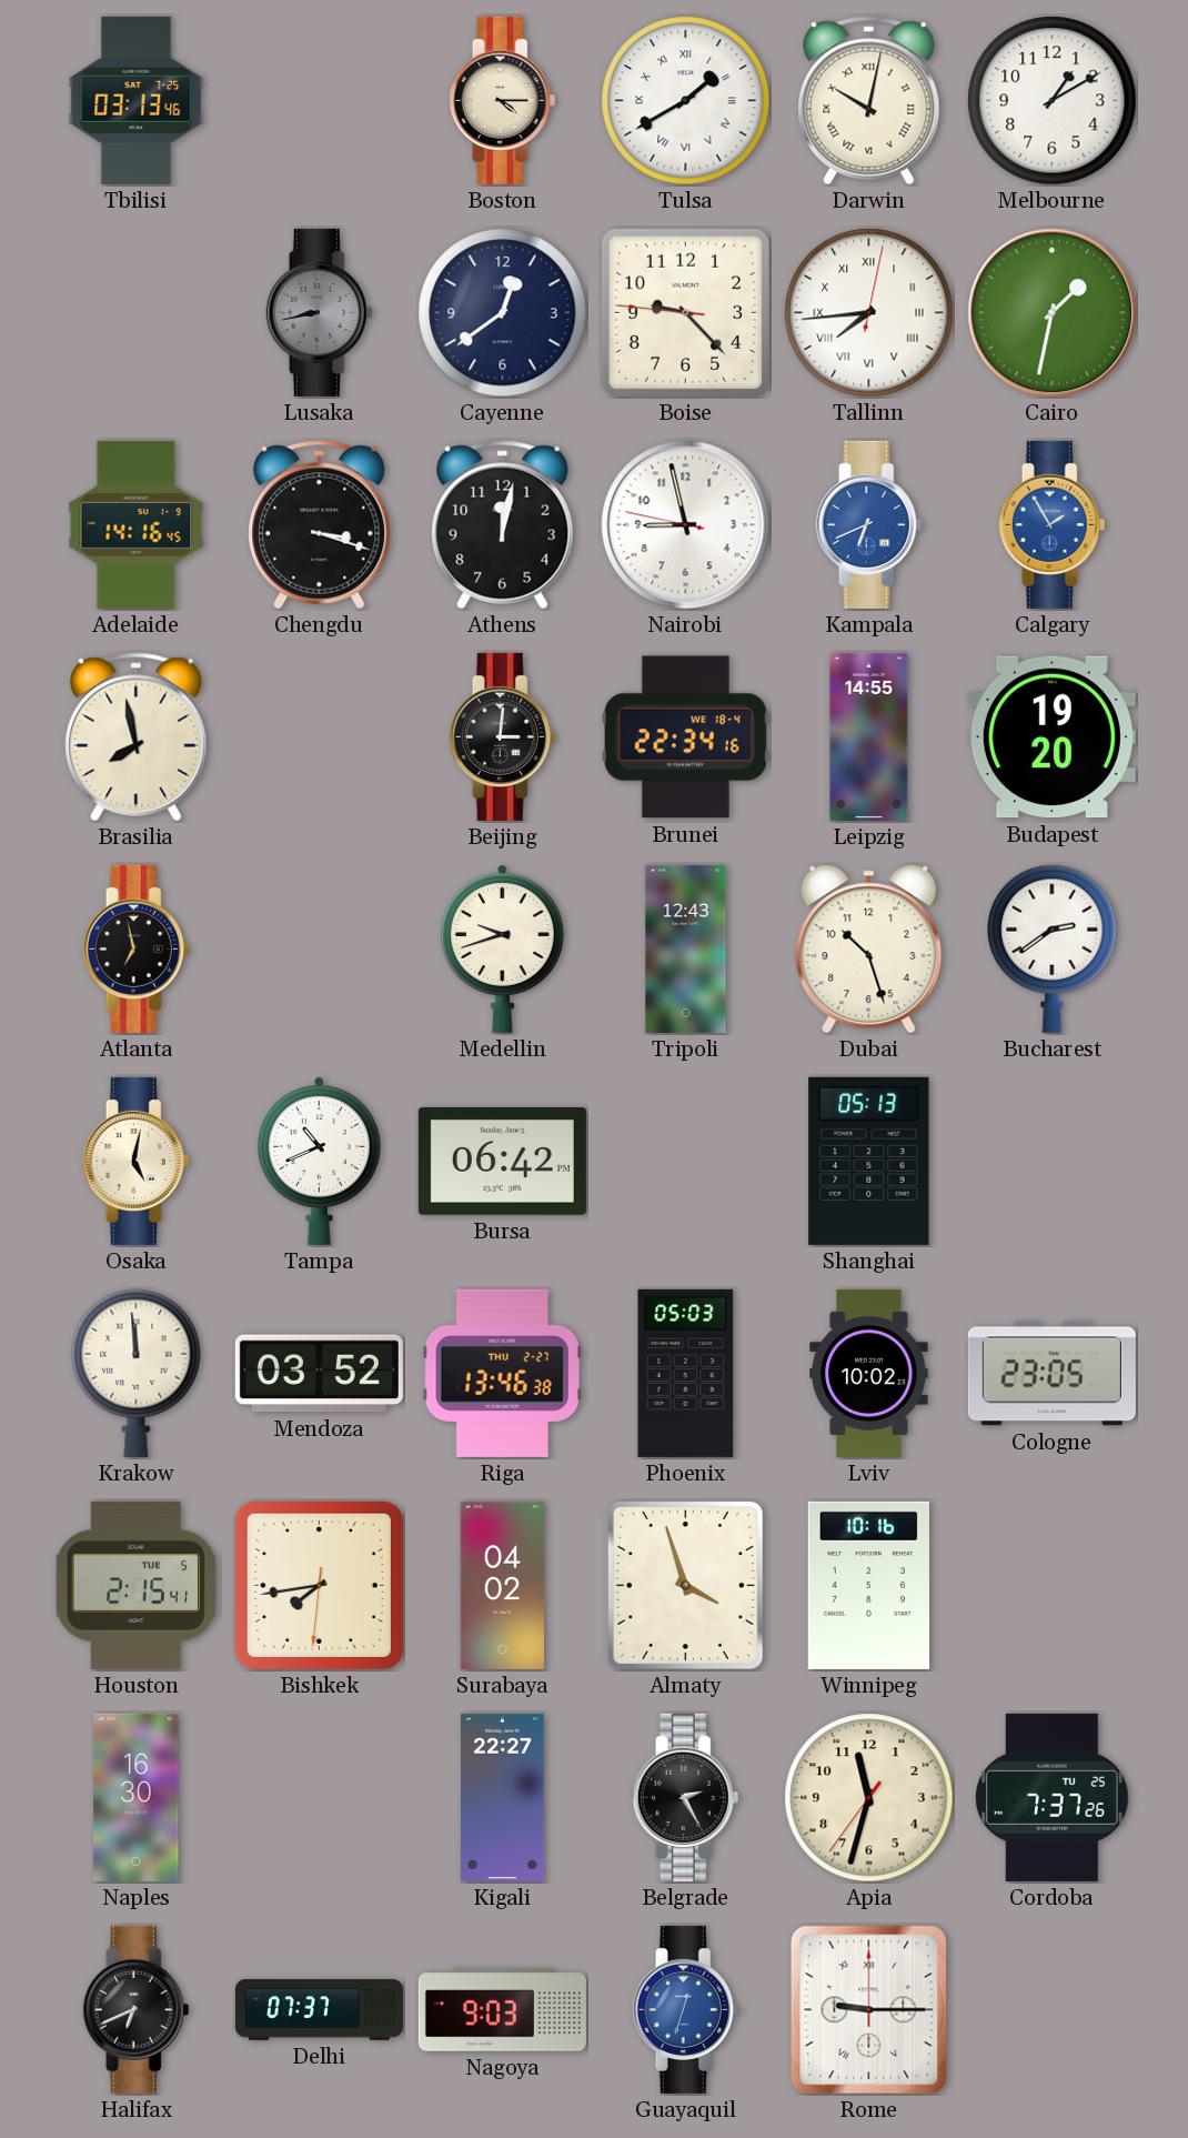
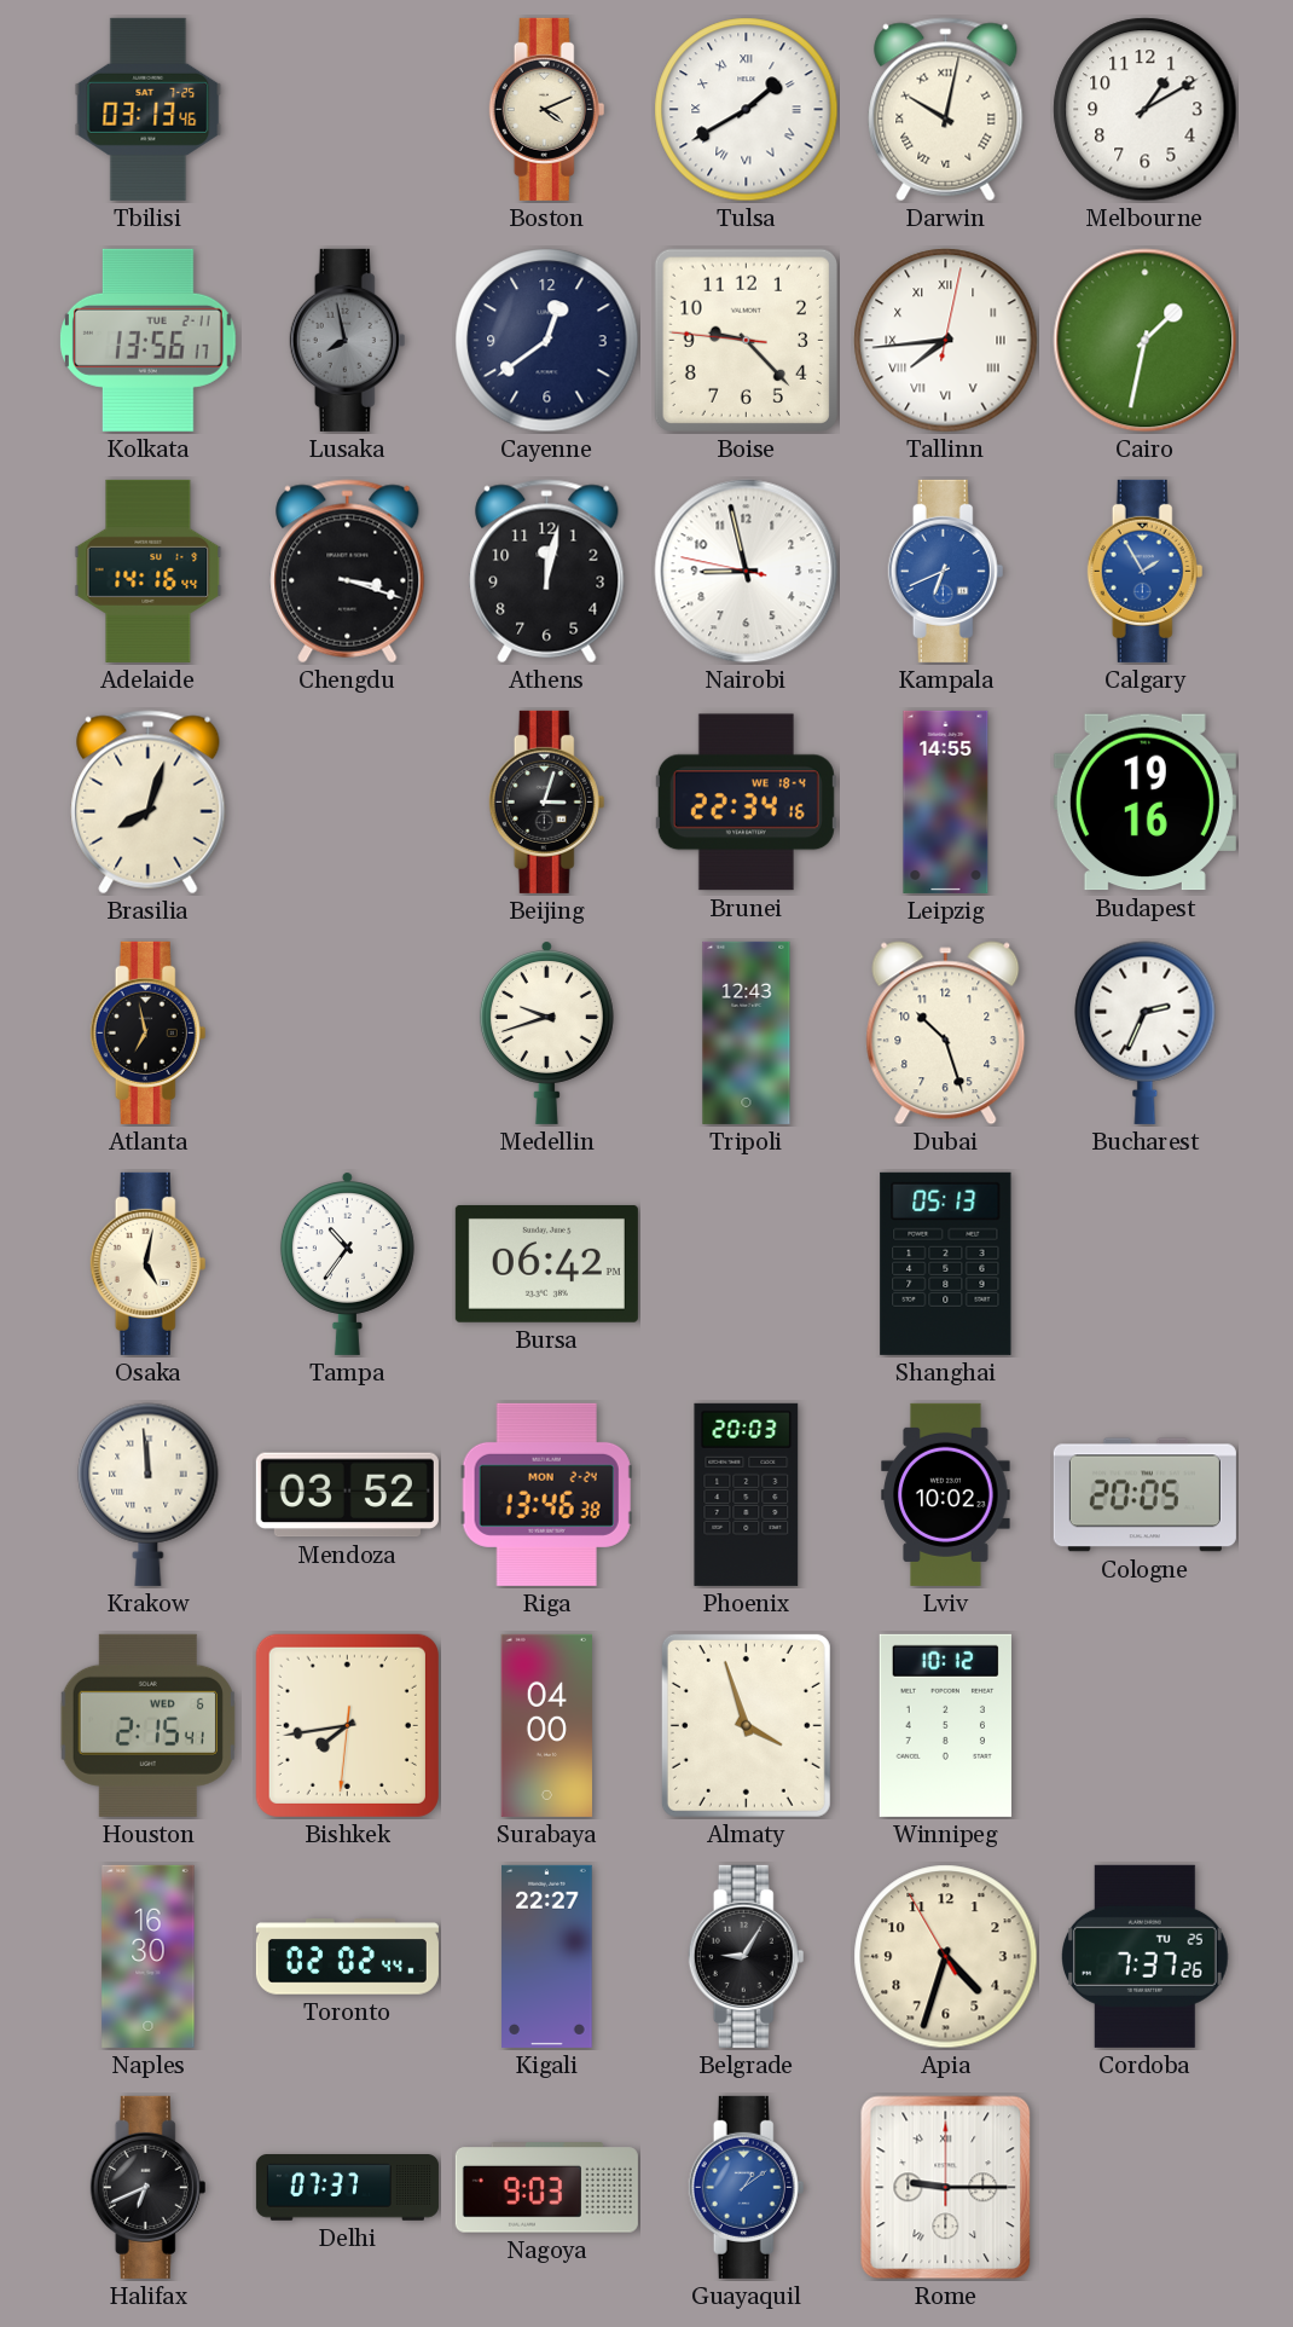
Boston: 4:15 -> 4:11
Kolkata: none -> 13:56
Lusaka: 8:43 -> 7:58
Adelaide: 14:16:45 -> 14:16:44
Brasilia: 7:58 -> 8:03
Beijing: 3:01 -> 3:03
Budapest: 19:20 -> 19:16
Bucharest: 2:39 -> 2:34
Tampa: 10:41 -> 10:36
Riga date: THU 2-27 -> MON 2-24
Phoenix: 05:03 -> 20:03
Cologne: 23:05 -> 20:05
Houston date: TUE 5 -> WED 6
Surabaya: 04:02 -> 04:00
Winnipeg: 10:16 -> 10:12
Toronto: none -> 02:02
Belgrade: 2:25 -> 9:05
Apia: 11:32 -> 4:32
Guayaquil: 12:33 -> 1:09
